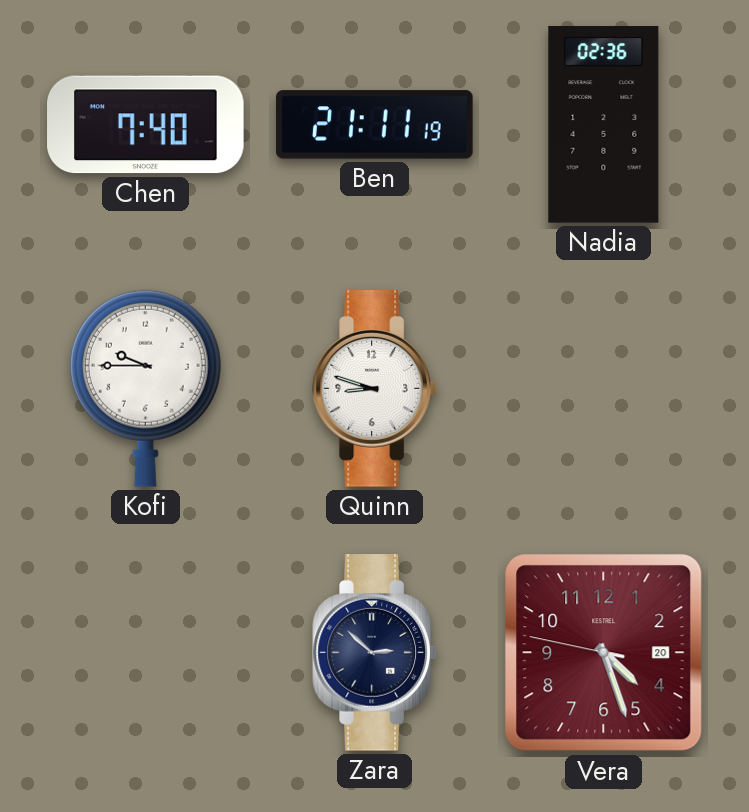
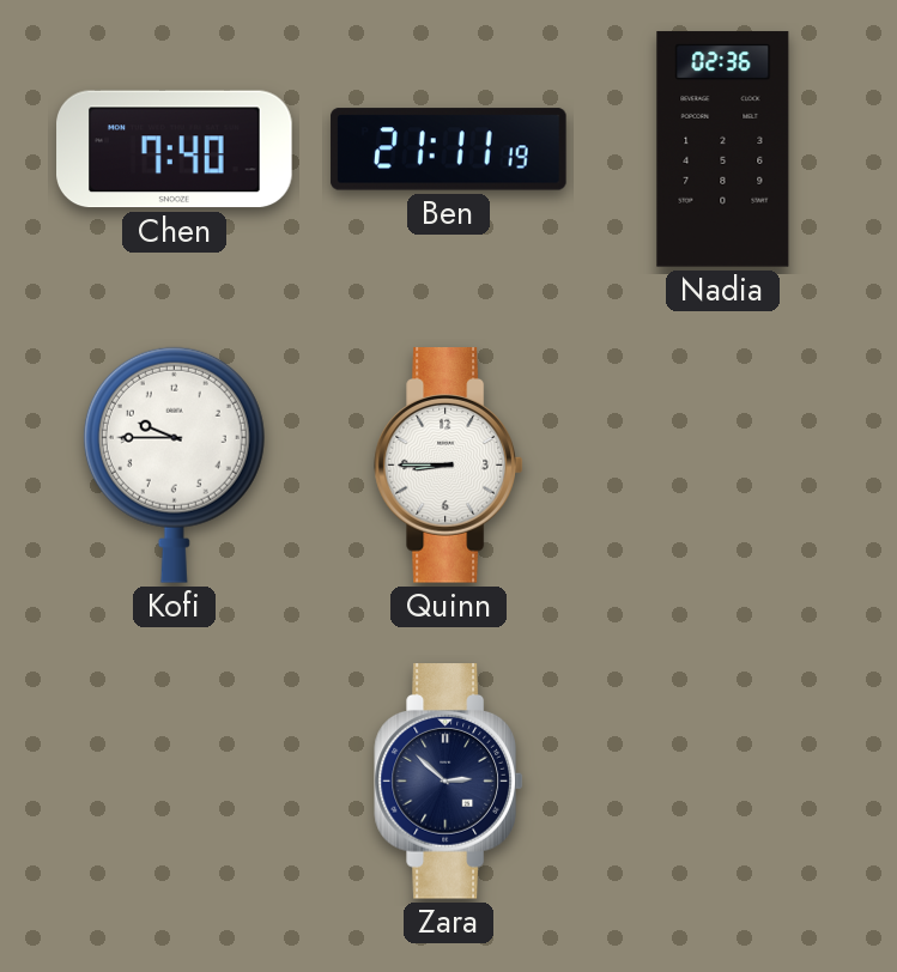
Quinn: 8:48 -> 8:45
Vera: 4:26 -> none
